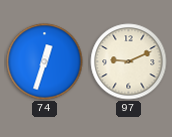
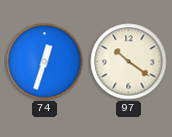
97: 9:11 -> 10:21
